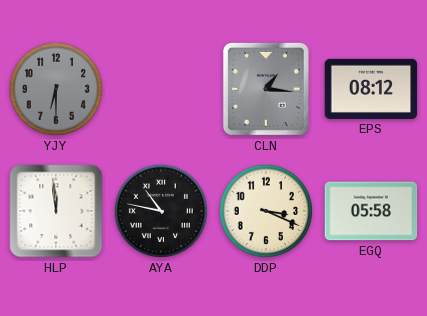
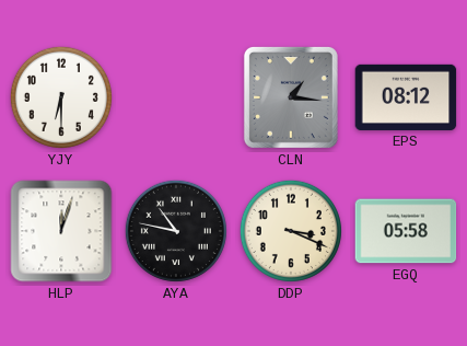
YJY dial: grey -> white
HLP: 11:59 -> 12:03
